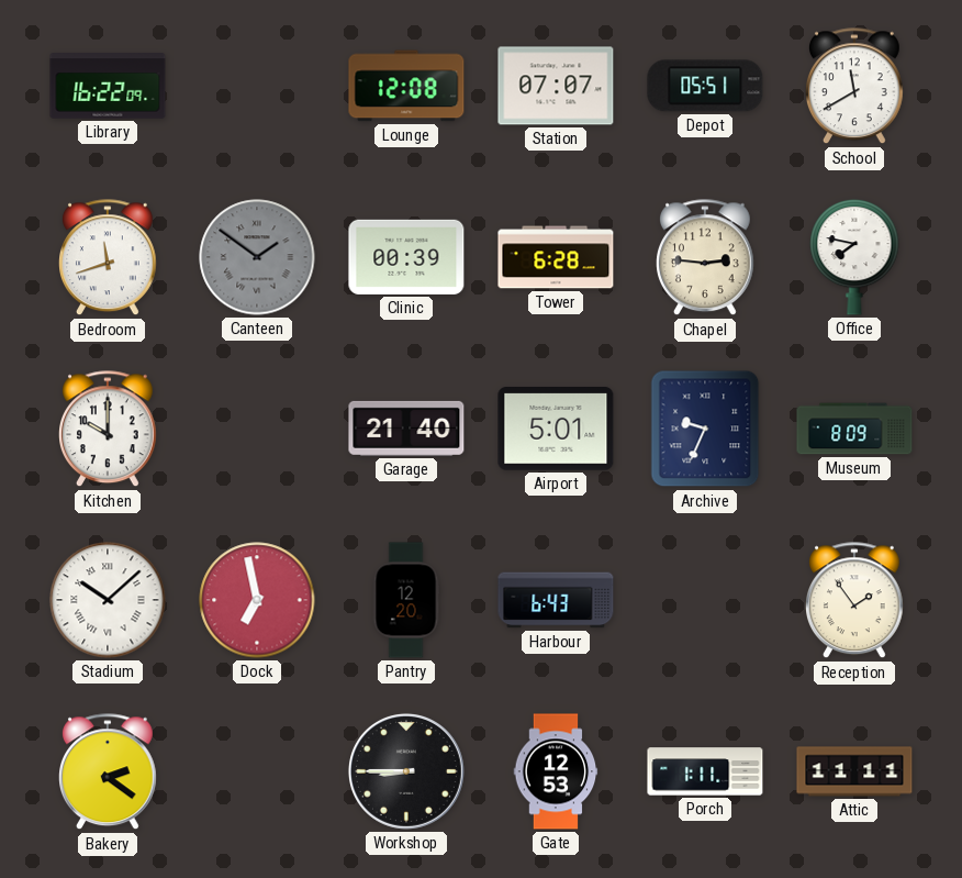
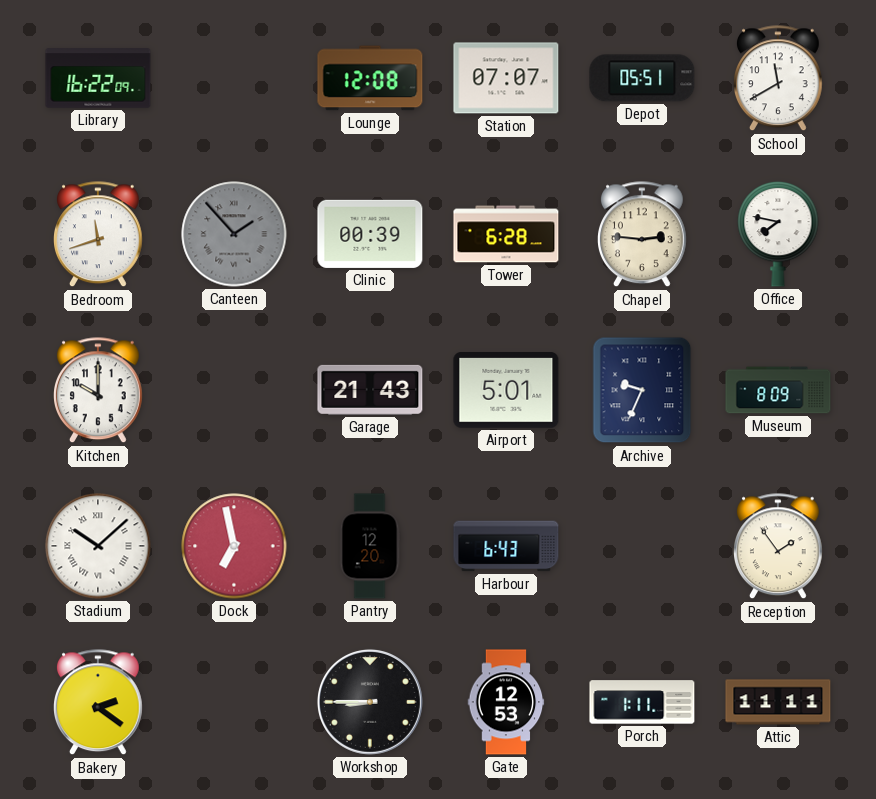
Canteen: 1:51 -> 1:53
Garage: 21:40 -> 21:43
